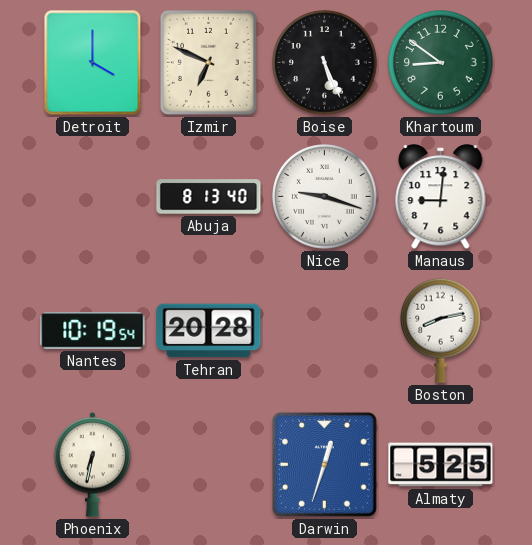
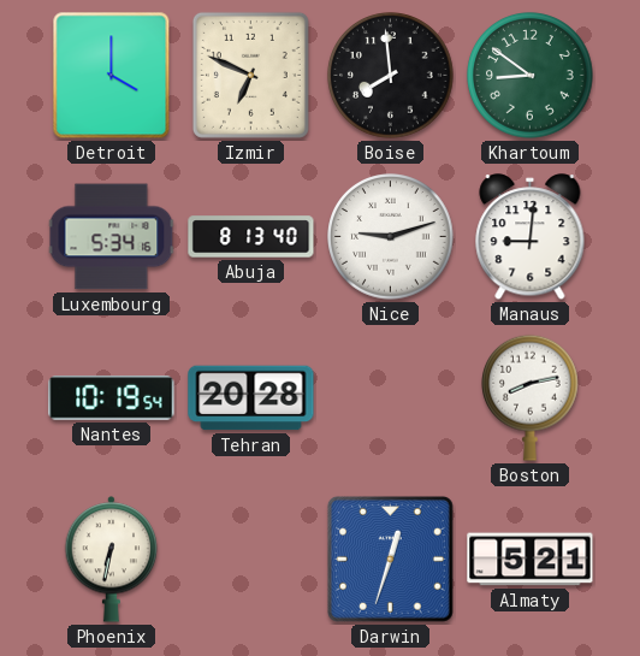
Boise: 5:26 -> 7:59
Luxembourg: none -> 5:34
Nice: 9:18 -> 9:12
Almaty: 5:25 -> 5:21
